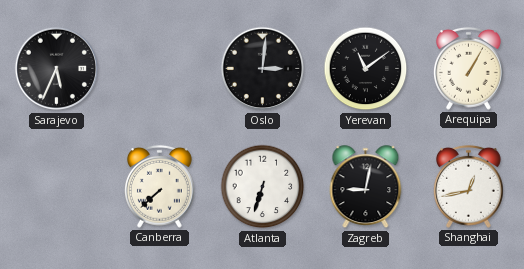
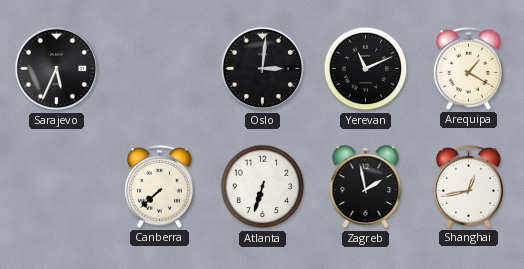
Yerevan: 11:09 -> 11:11
Arequipa: 1:05 -> 1:20
Zagreb: 9:02 -> 1:58
